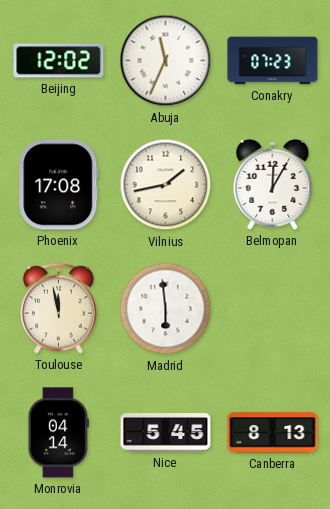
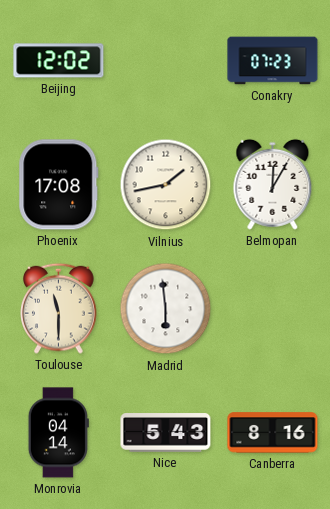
Abuja: 11:34 -> none
Toulouse: 11:58 -> 11:30
Nice: 5:45 -> 5:43
Canberra: 8:13 -> 8:16
